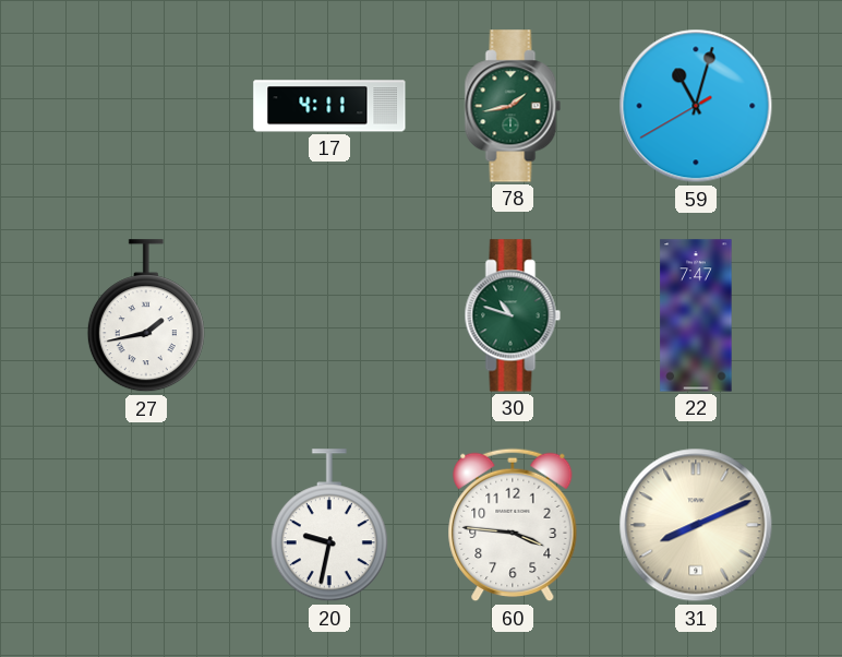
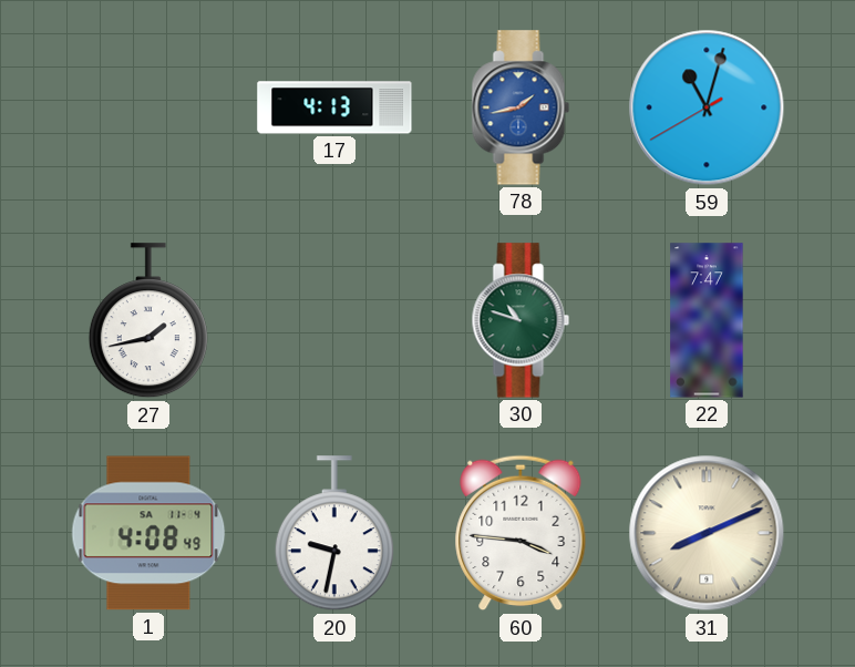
17: 4:11 -> 4:13
78 dial: green -> blue
1: none -> 4:08
